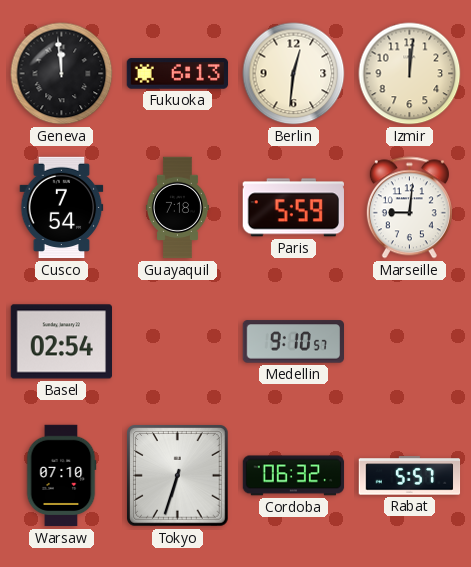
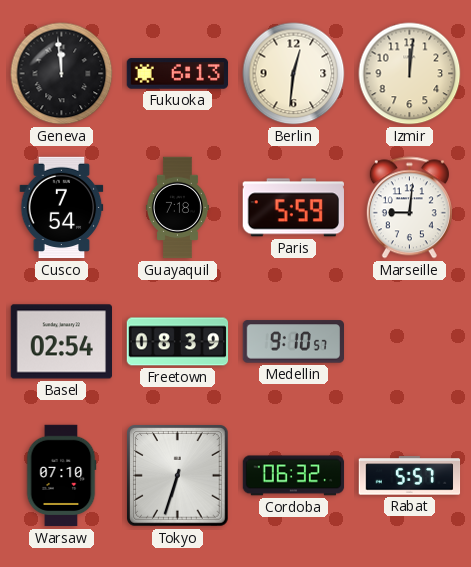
Freetown: none -> 08:39
